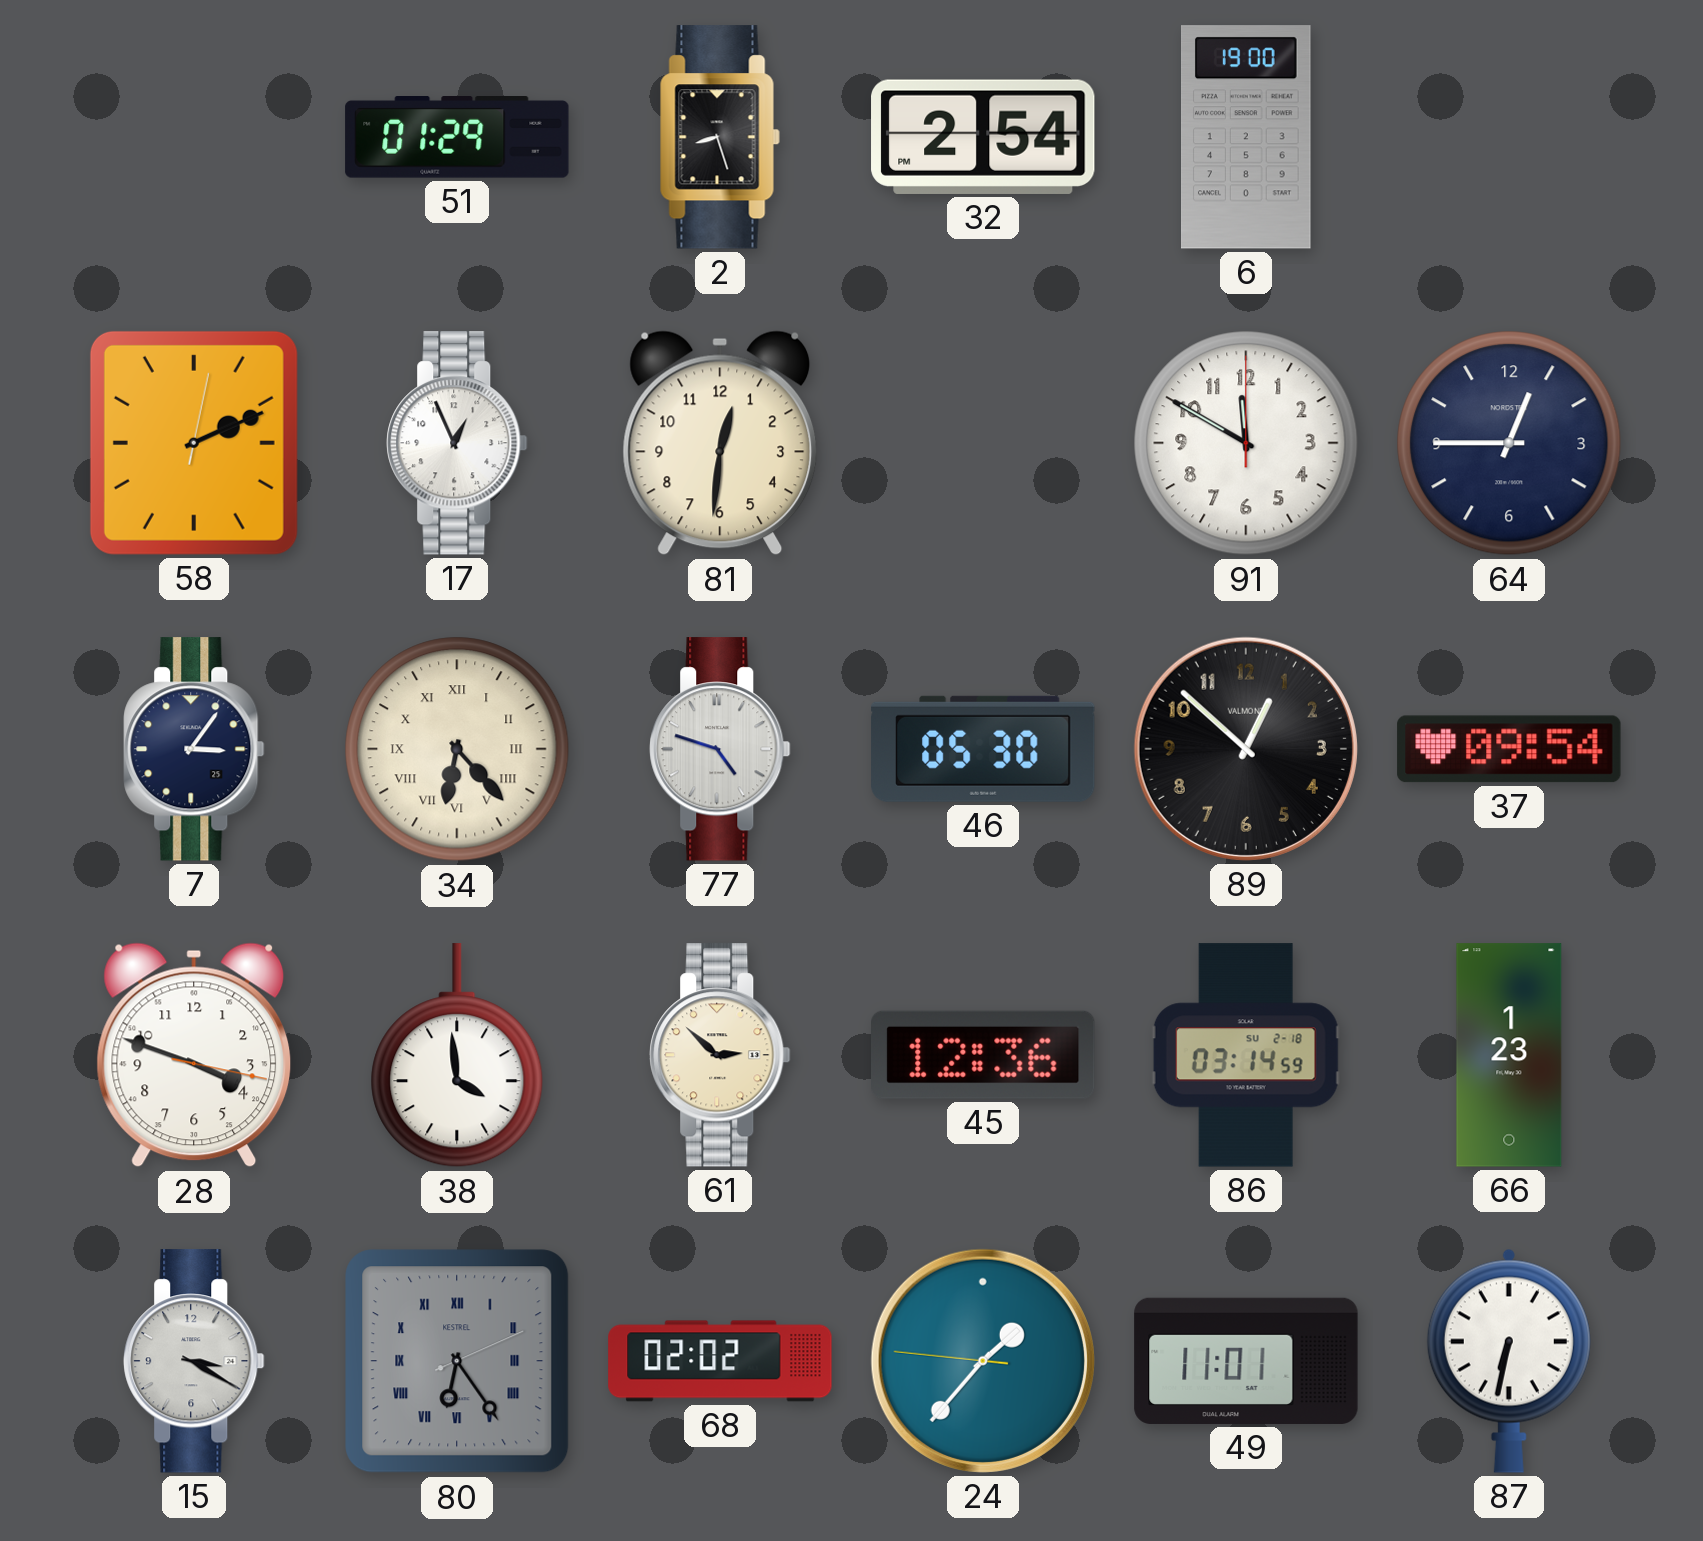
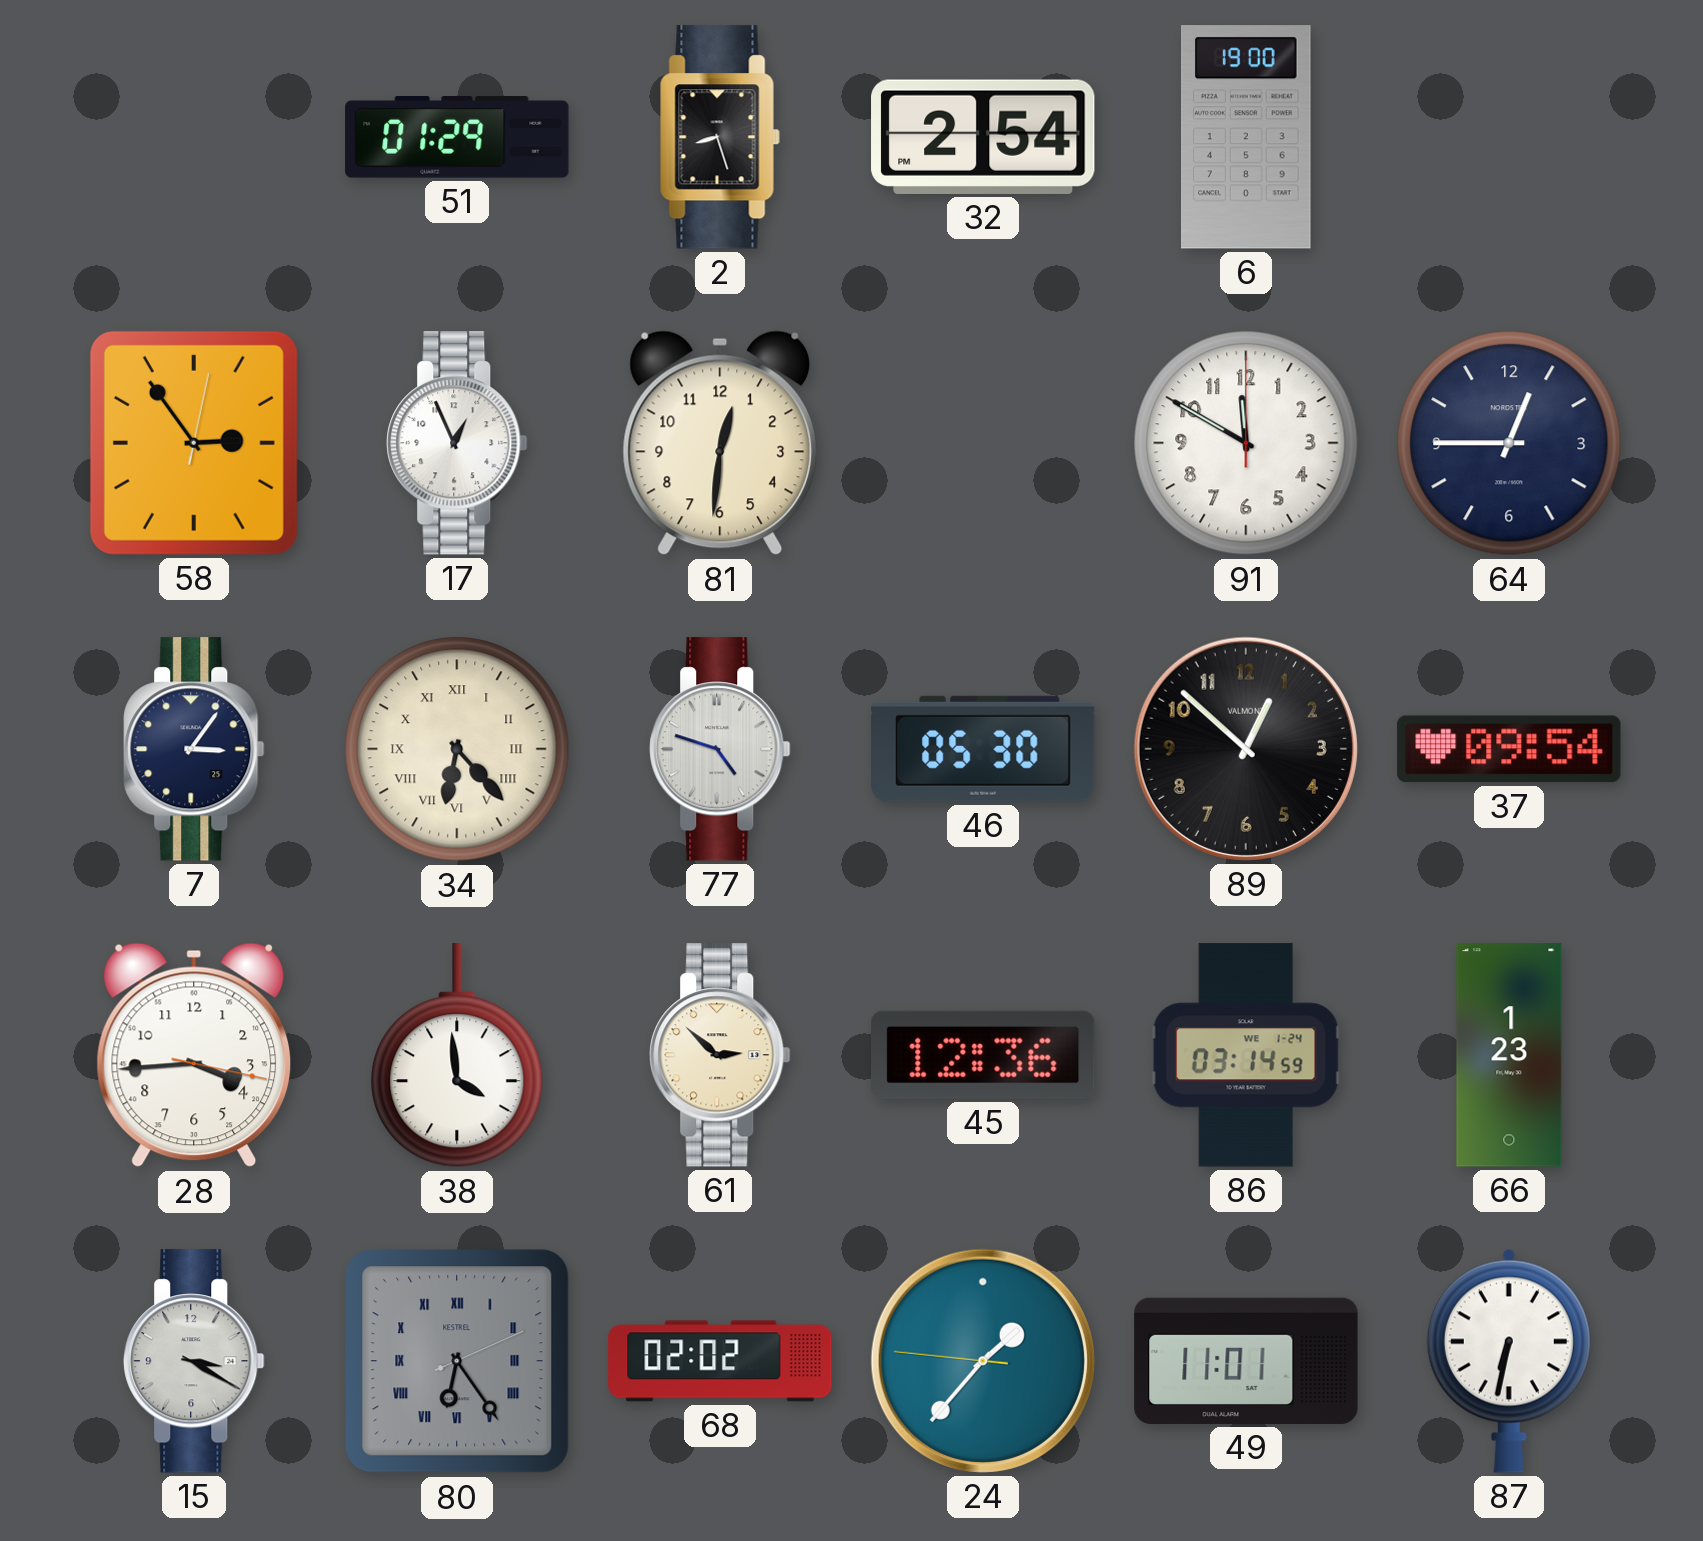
58: 2:11 -> 2:54
28: 3:48 -> 3:44
86 date: SU 2-18 -> WE 1-24
